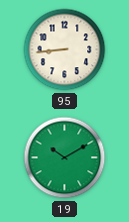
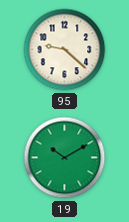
95: 8:44 -> 9:22
